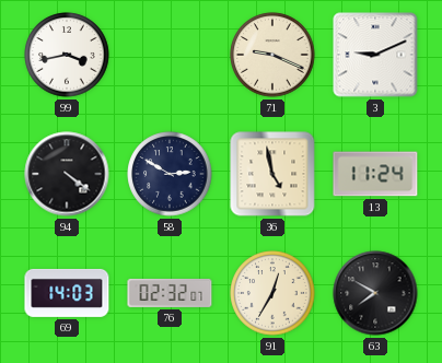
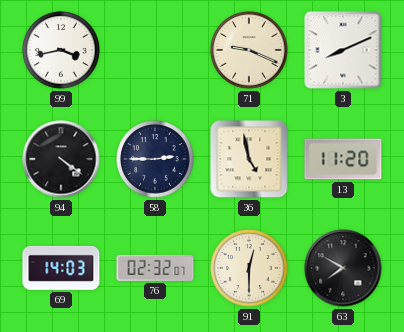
3: 9:11 -> 8:11
58: 2:50 -> 2:45
13: 11:24 -> 11:20
91: 12:35 -> 12:30
